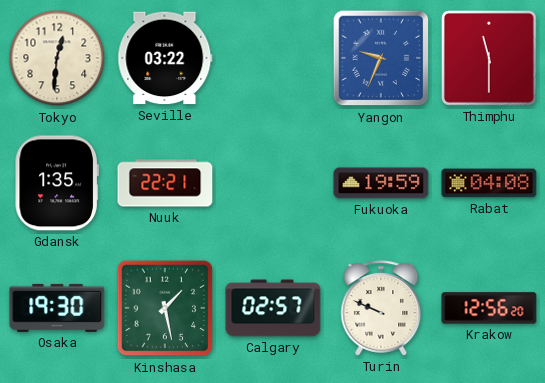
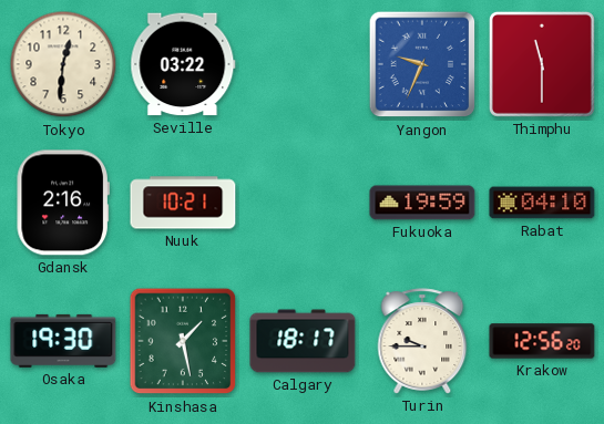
Gdansk: 1:35 -> 2:16
Nuuk: 22:21 -> 10:21
Rabat: 04:08 -> 04:10
Calgary: 02:57 -> 18:17
Turin: 9:49 -> 9:45
